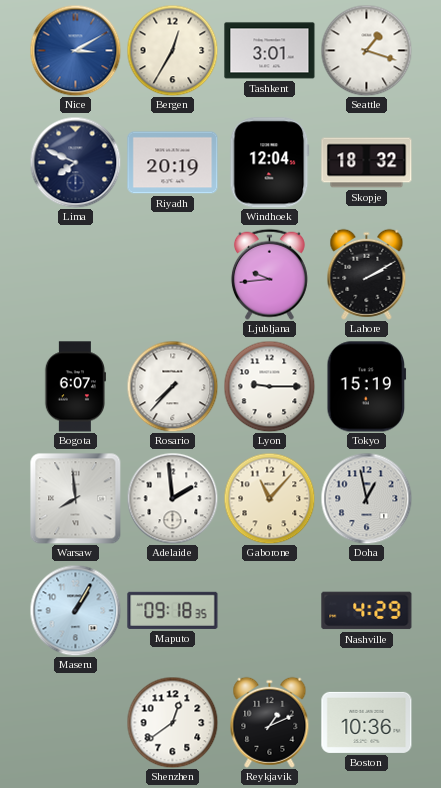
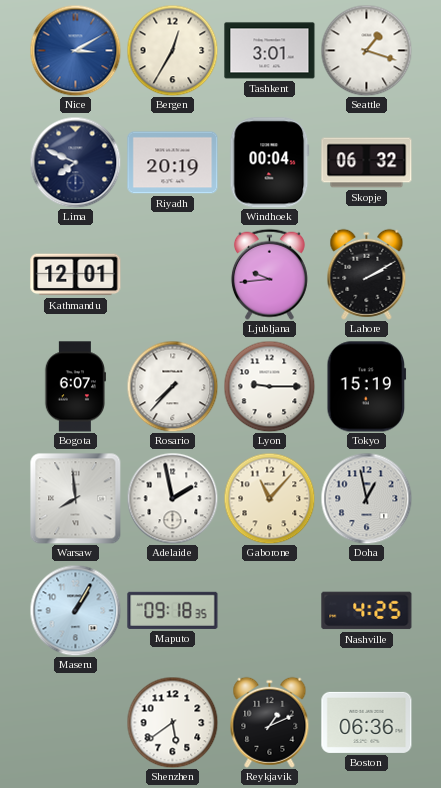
Windhoek: 12:04 -> 00:04
Skopje: 18:32 -> 06:32
Kathmandu: none -> 12:01
Adelaide: 1:59 -> 1:58
Nashville: 4:29 -> 4:25
Shenzhen: 12:39 -> 5:39
Boston: 10:36 -> 06:36
